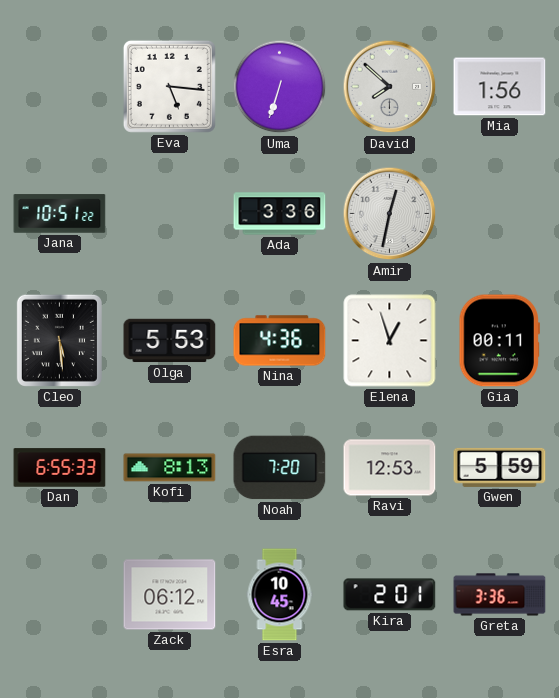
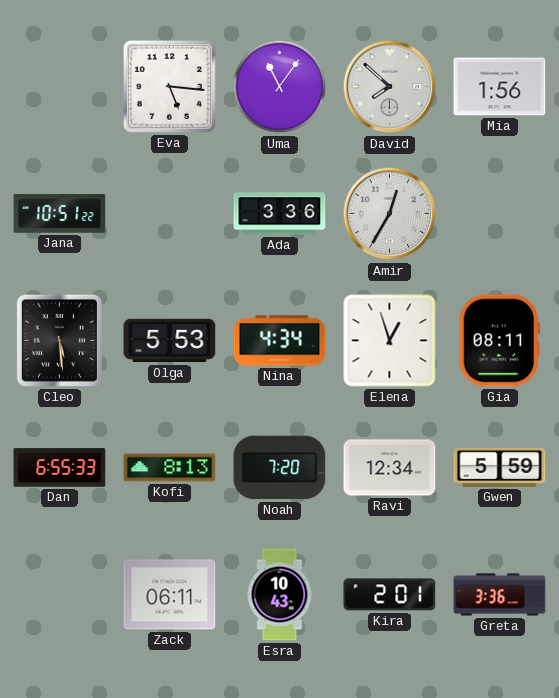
Uma: 6:33 -> 11:06
Amir: 12:32 -> 12:35
Nina: 4:36 -> 4:34
Gia: 00:11 -> 08:11
Ravi: 12:53 -> 12:34
Zack: 06:12 -> 06:11
Esra: 10:45 -> 10:43
